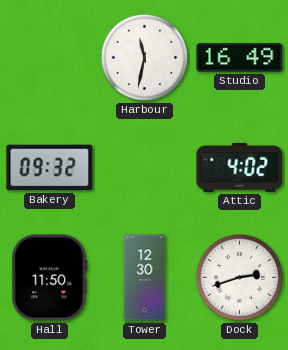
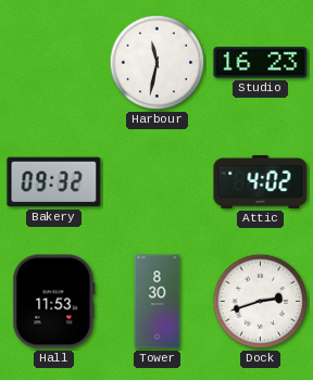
Studio: 16:49 -> 16:23
Hall: 11:50 -> 11:53
Tower: 12:30 -> 8:30
